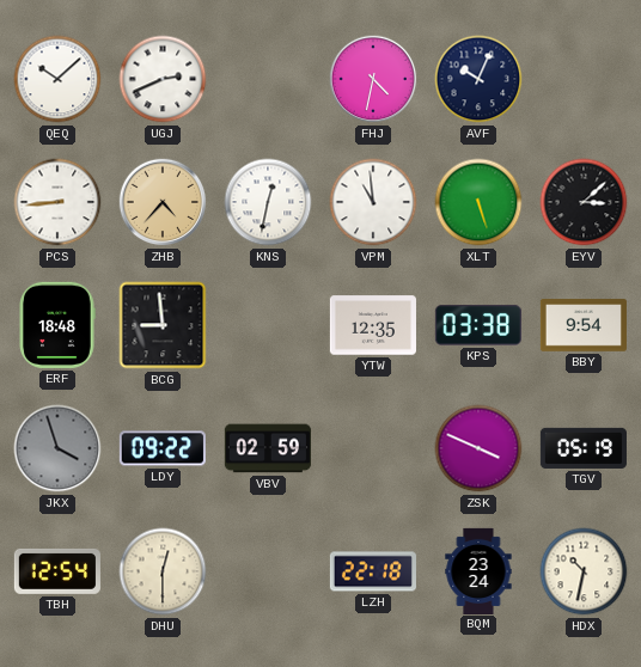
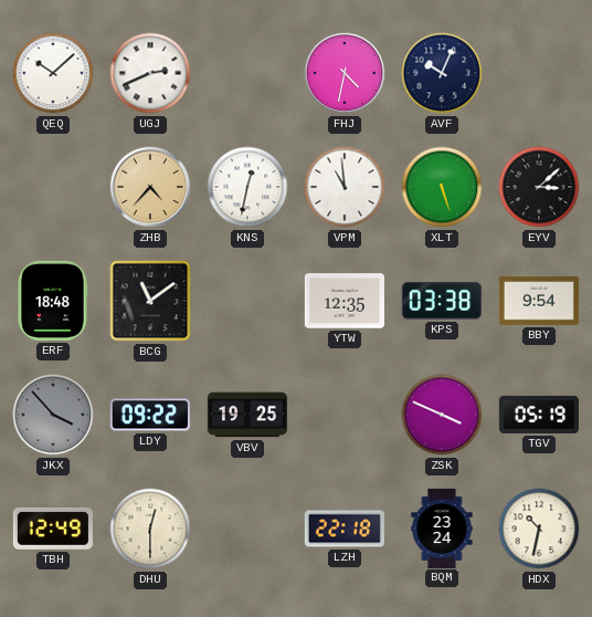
PCS: 8:44 -> none
BCG: 8:59 -> 11:09
JKX: 3:57 -> 3:53
VBV: 02:59 -> 19:25
TBH: 12:54 -> 12:49
